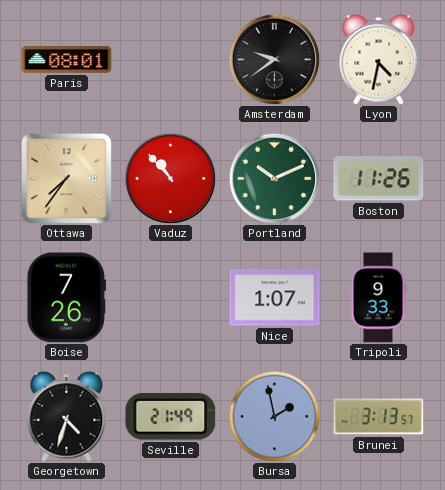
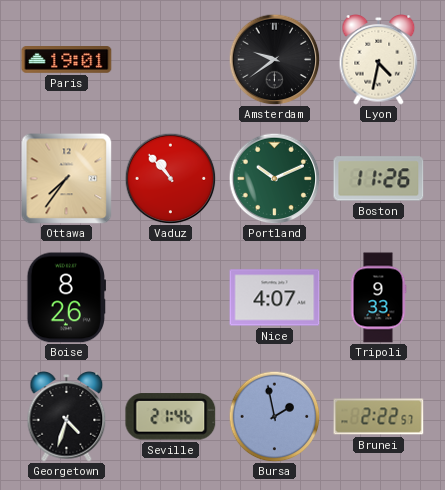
Paris: 08:01 -> 19:01
Boise: 7:26 -> 8:26
Nice: 1:07 -> 4:07
Seville: 21:49 -> 21:46
Brunei: 3:13 -> 2:22
